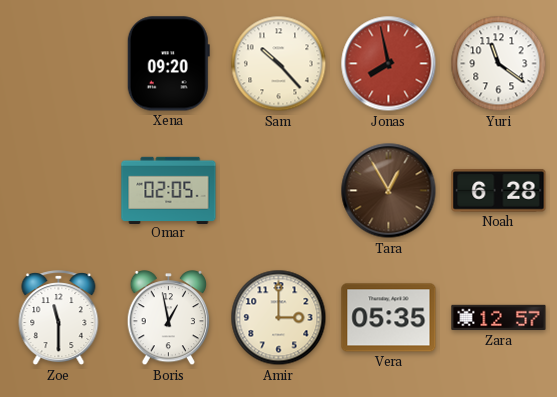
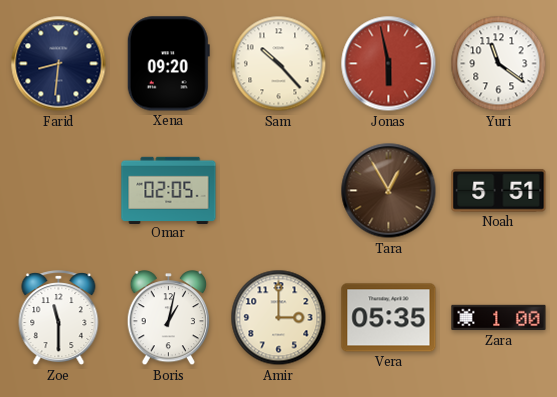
Farid: none -> 8:31
Jonas: 7:58 -> 5:58
Noah: 6:28 -> 5:51
Boris: 12:58 -> 1:02
Zara: 12:57 -> 1:00
